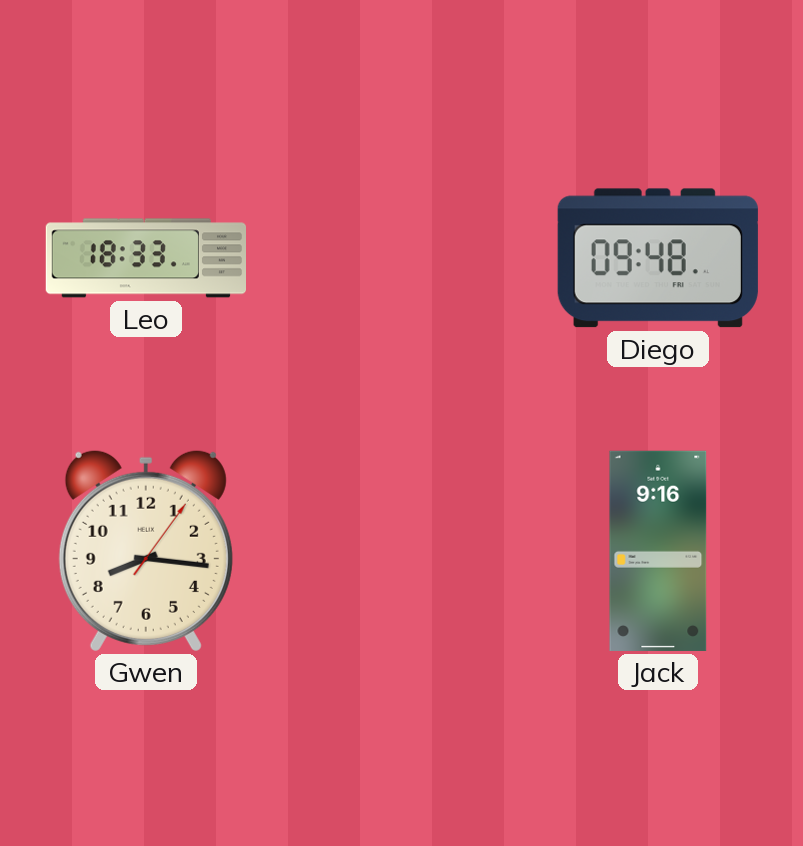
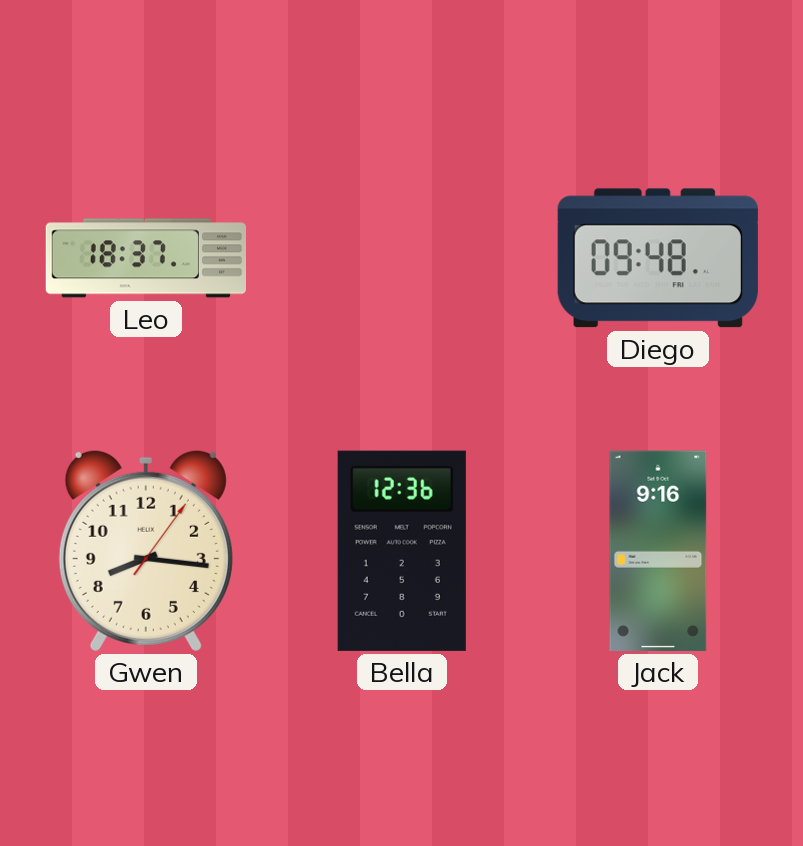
Leo: 18:33 -> 18:37
Bella: none -> 12:36
